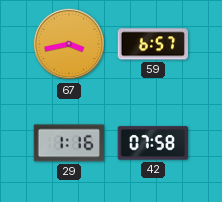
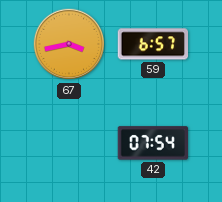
29: 1:16 -> none
42: 07:58 -> 07:54
